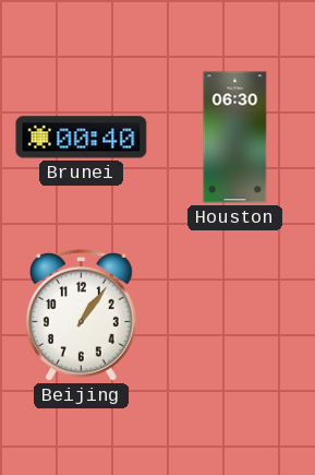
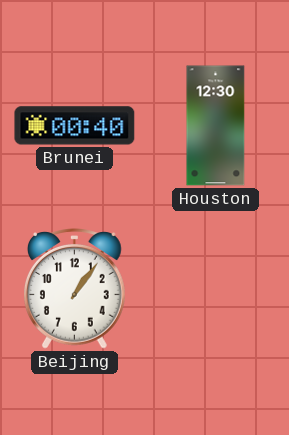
Houston: 06:30 -> 12:30
